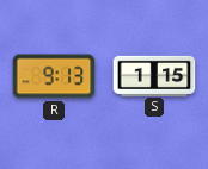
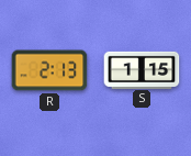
R: 9:13 -> 2:13
